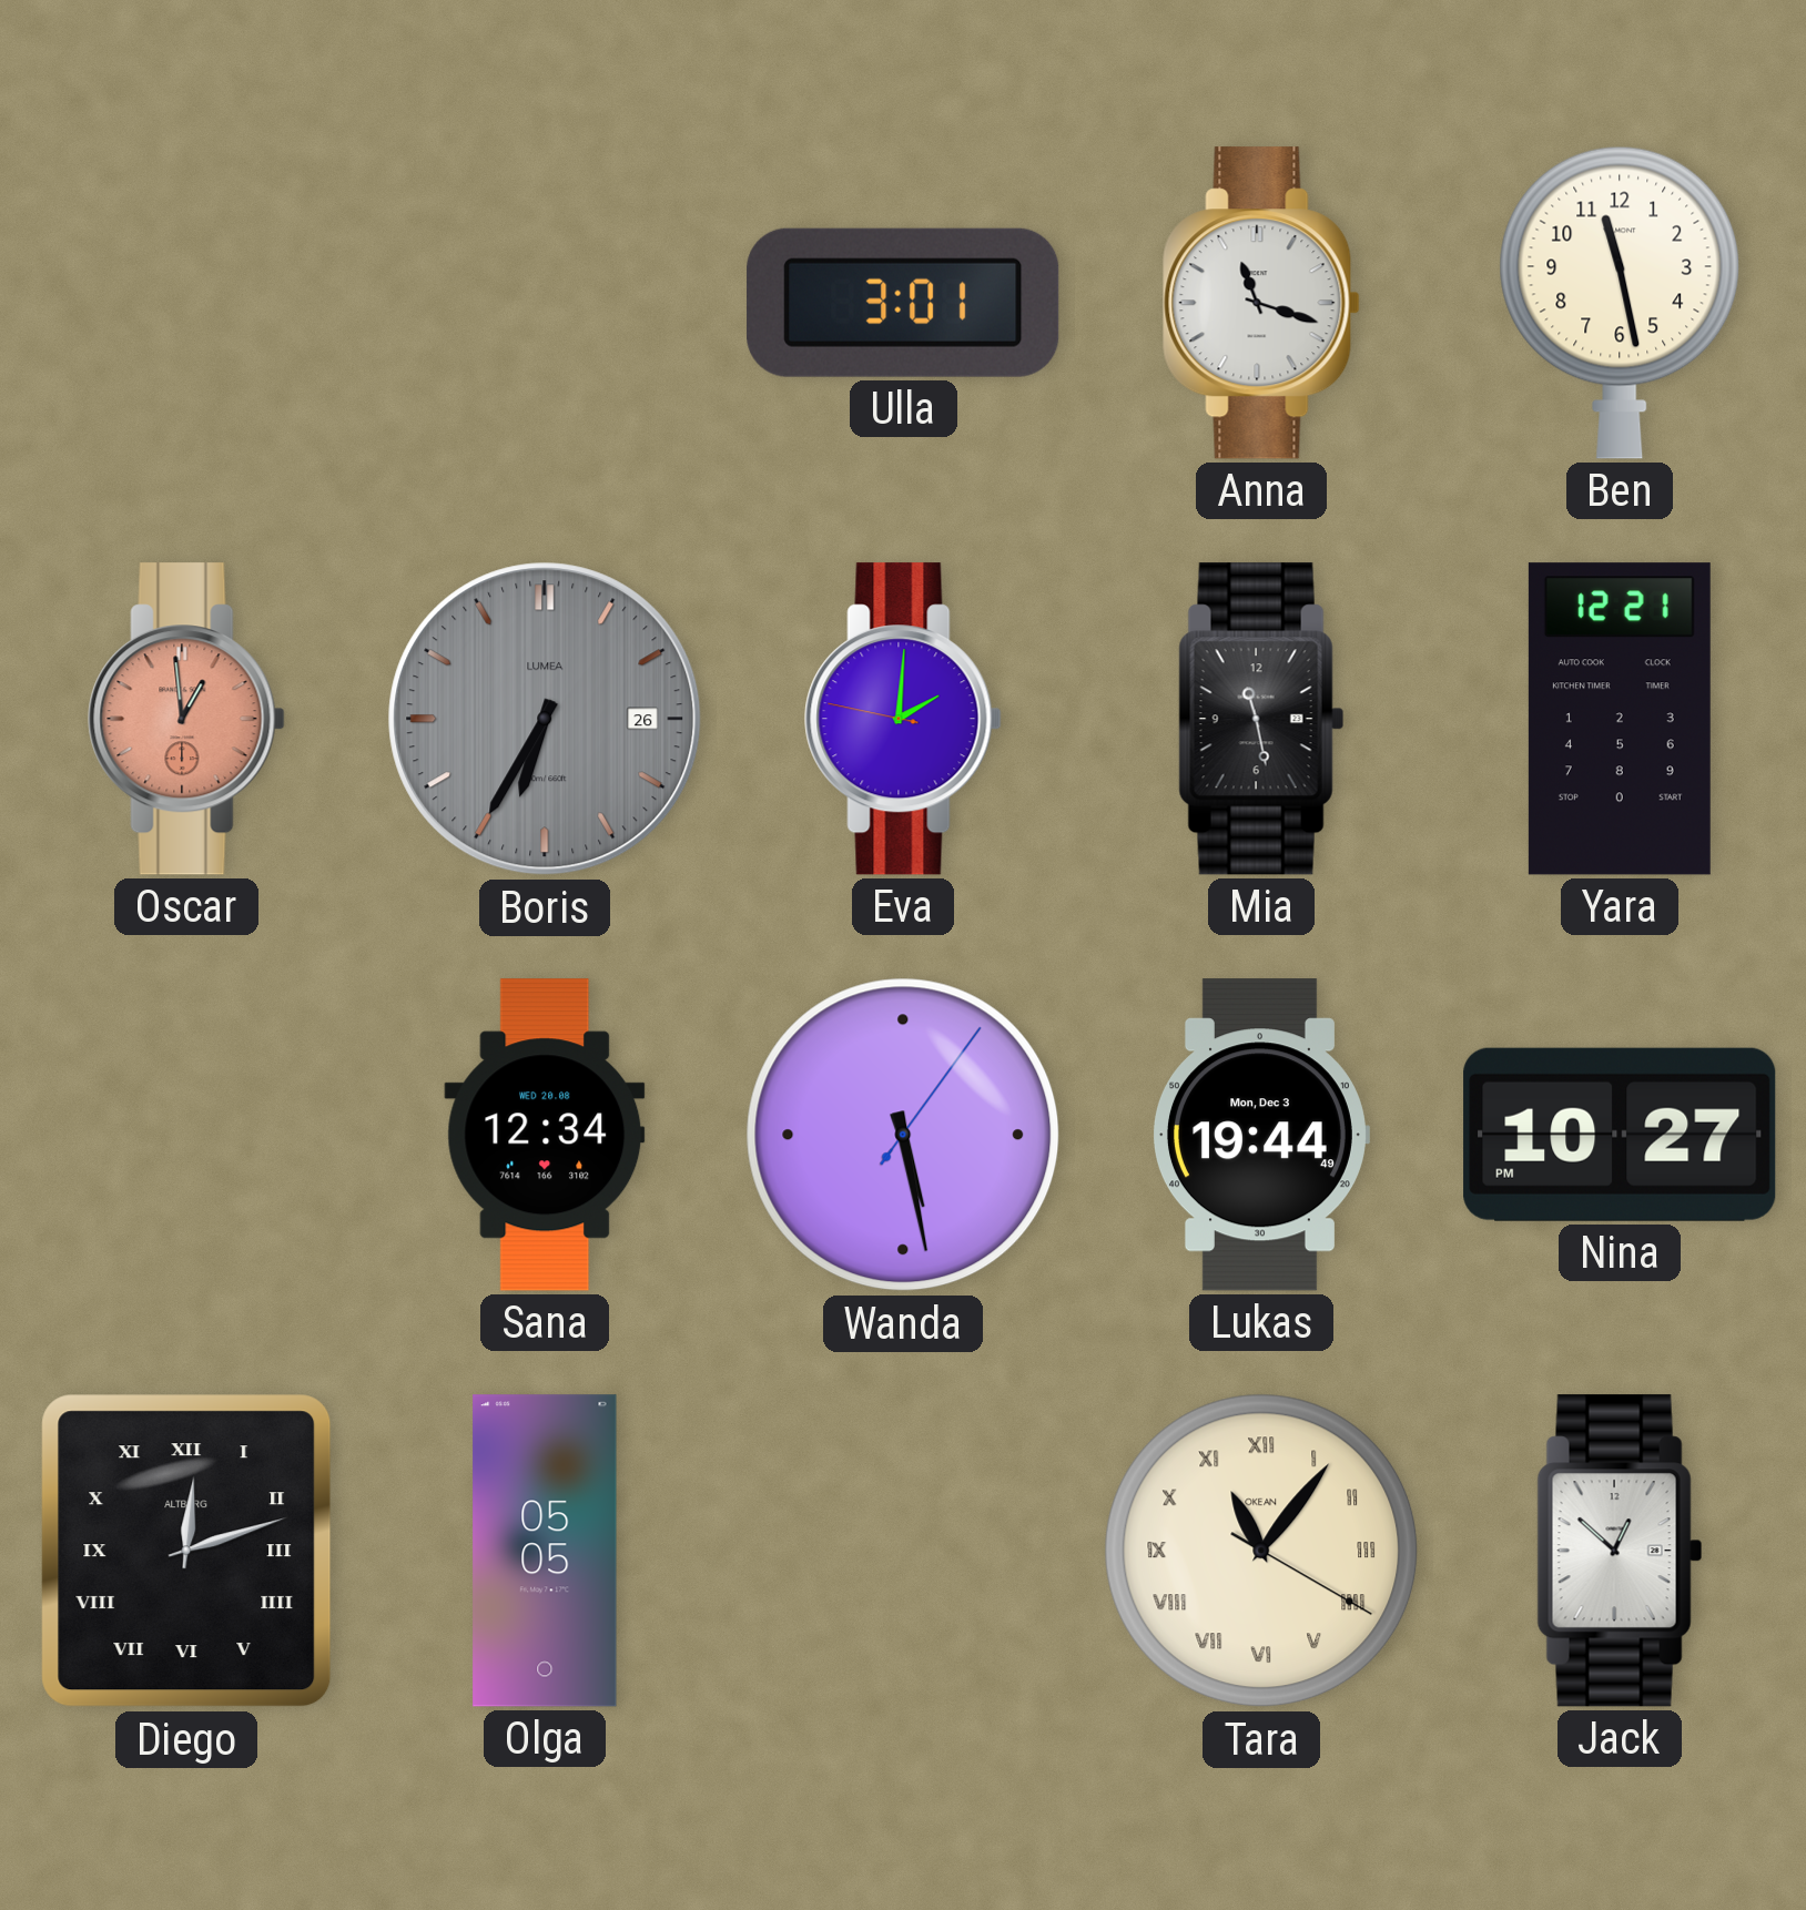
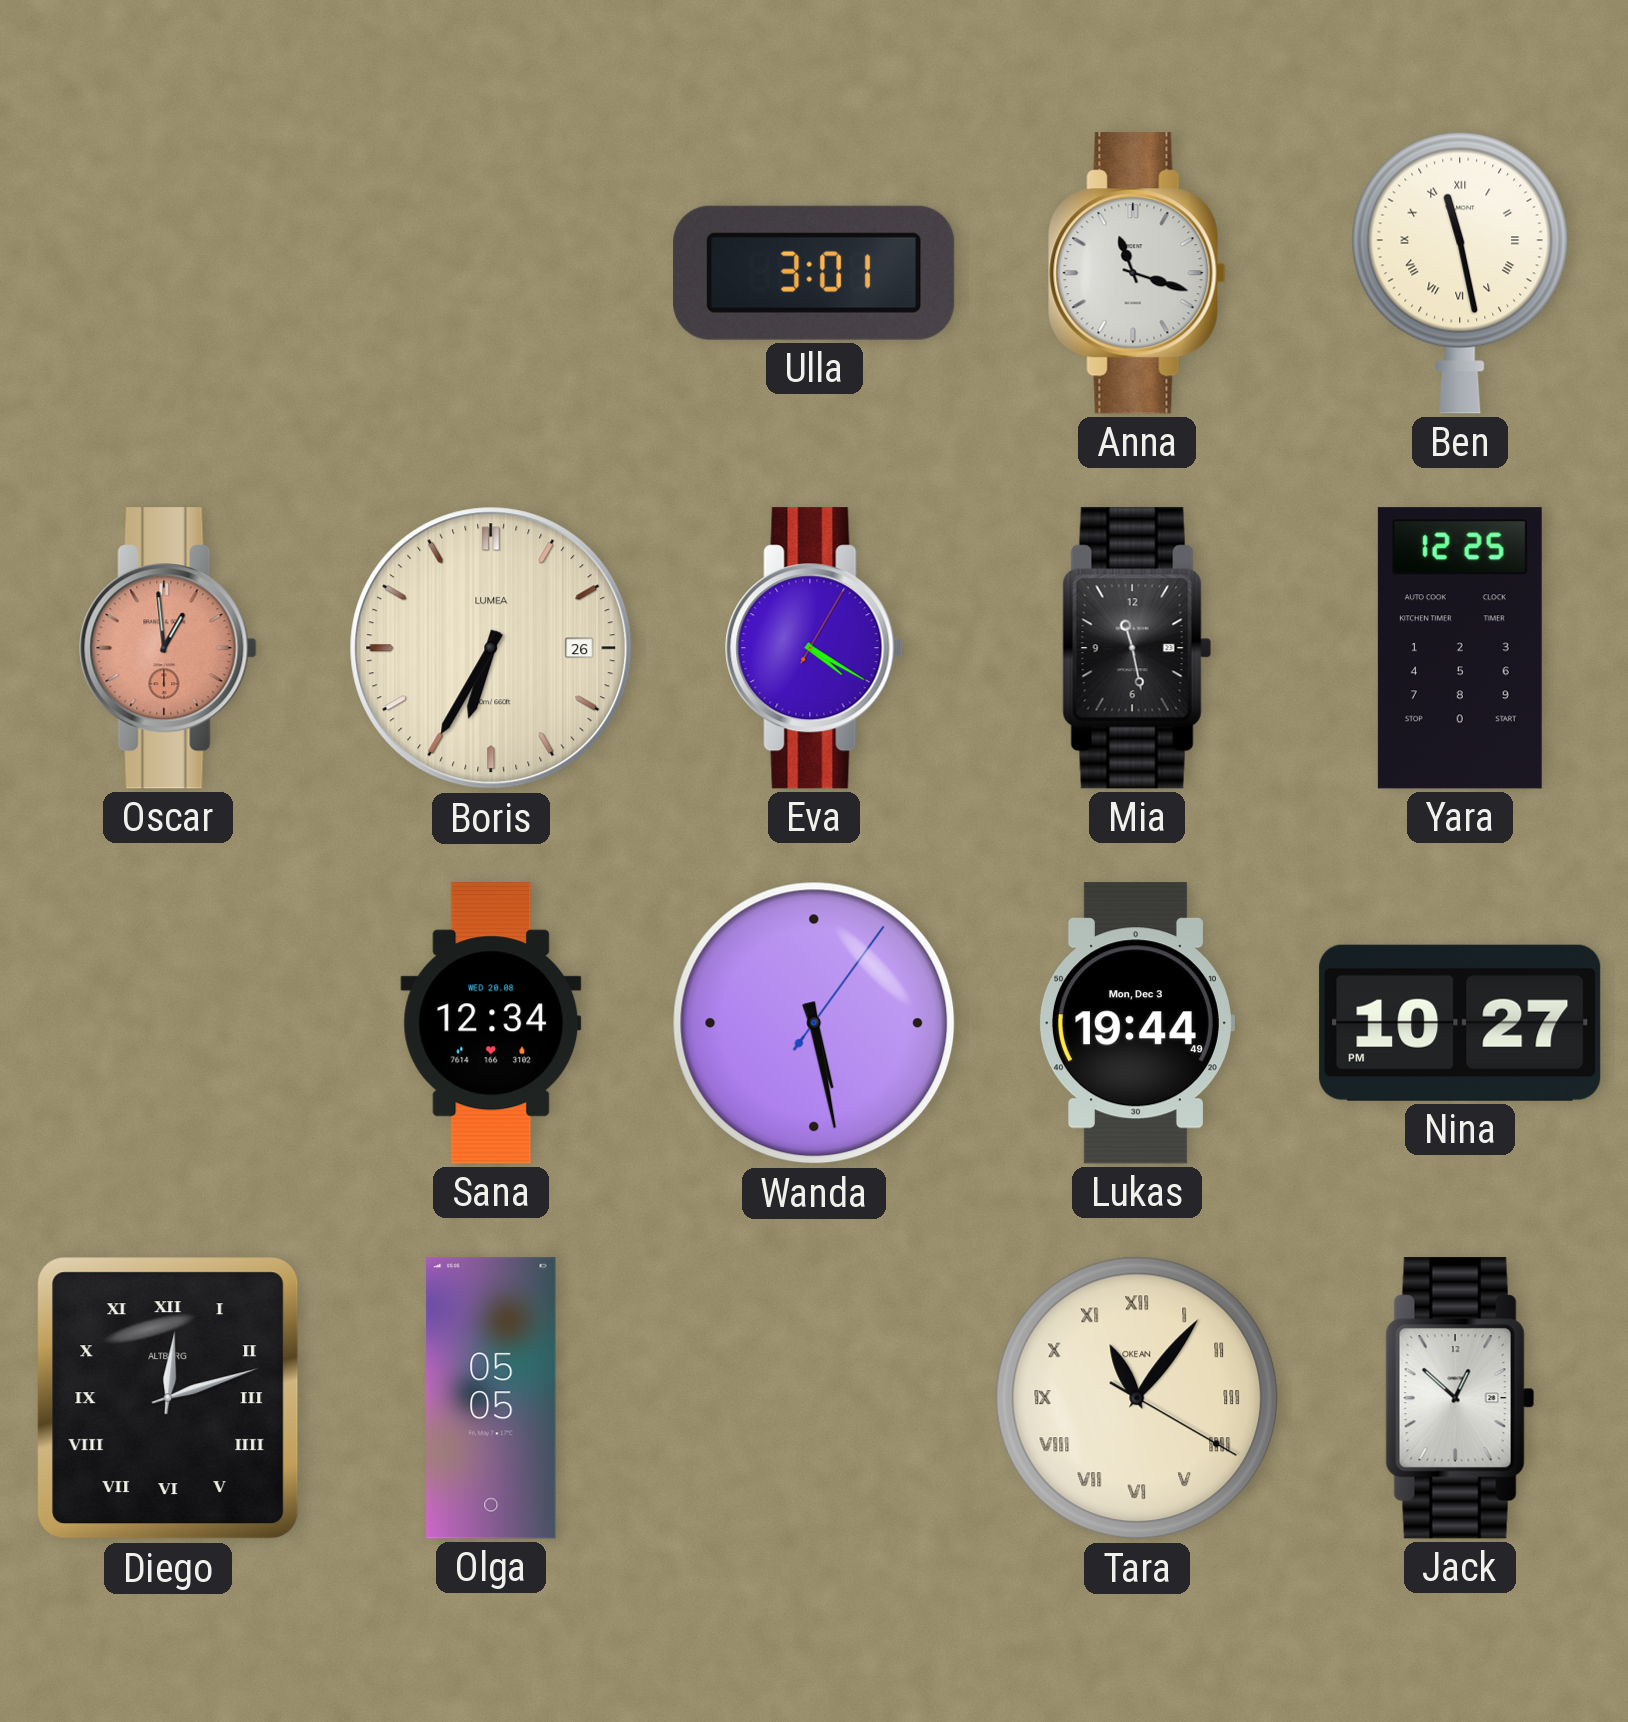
Ben numerals: Arabic -> Roman
Boris dial: grey -> cream
Eva: 2:00 -> 4:20
Yara: 12:21 -> 12:25
